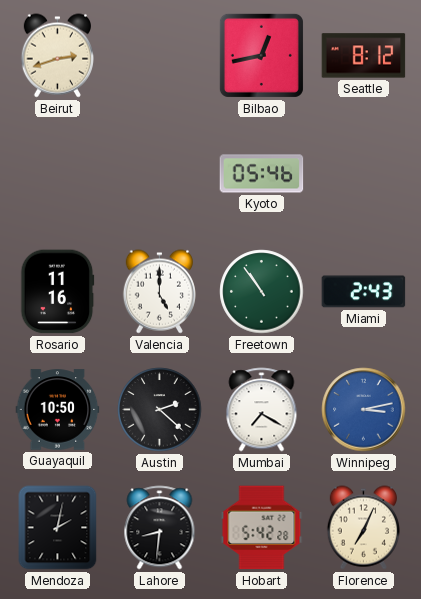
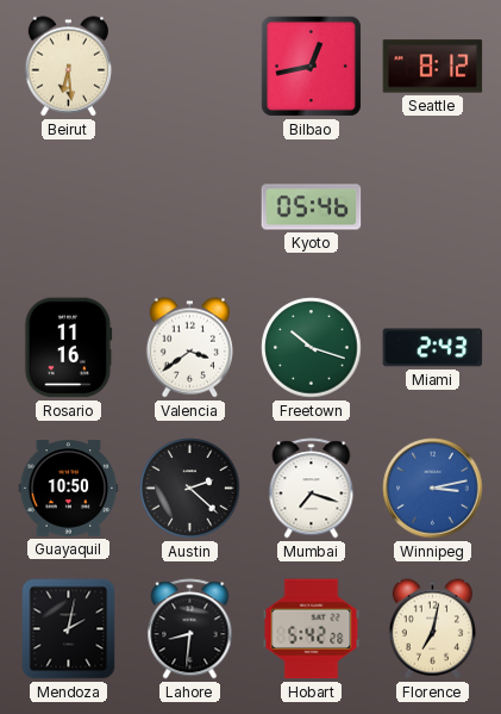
Beirut: 2:42 -> 6:29
Valencia: 5:00 -> 3:39
Freetown: 10:54 -> 10:18
Mumbai: 7:20 -> 7:18
Florence: 7:04 -> 7:02
